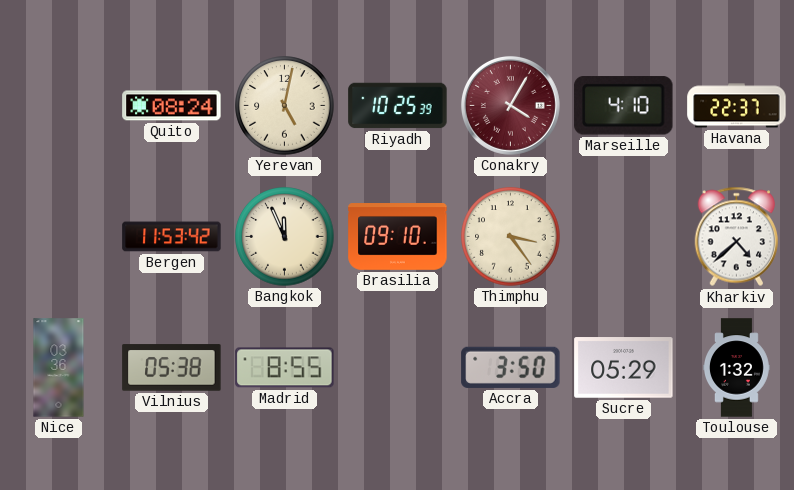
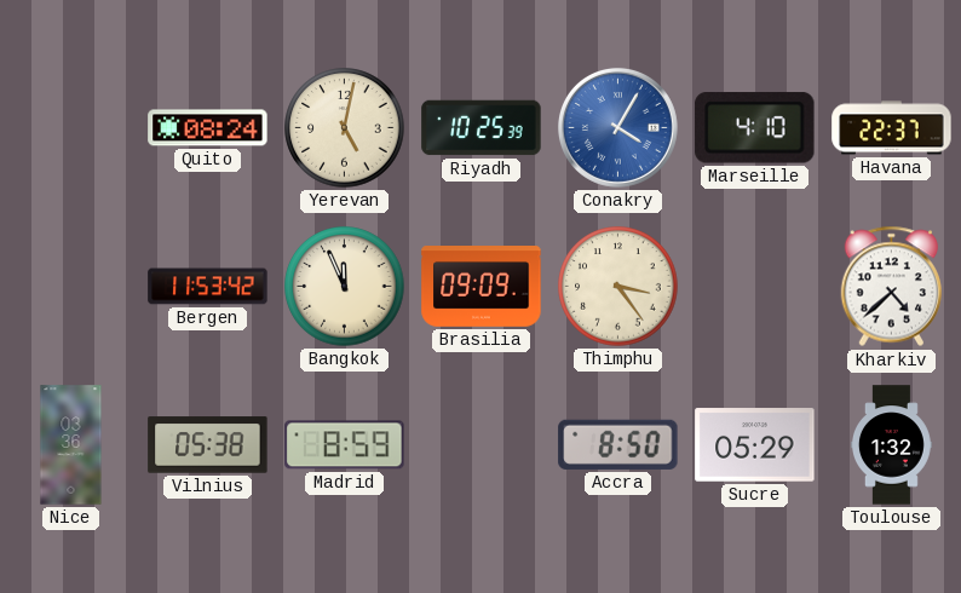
Conakry dial: burgundy -> blue
Brasilia: 09:10 -> 09:09
Madrid: 8:55 -> 8:59
Accra: 3:50 -> 8:50
